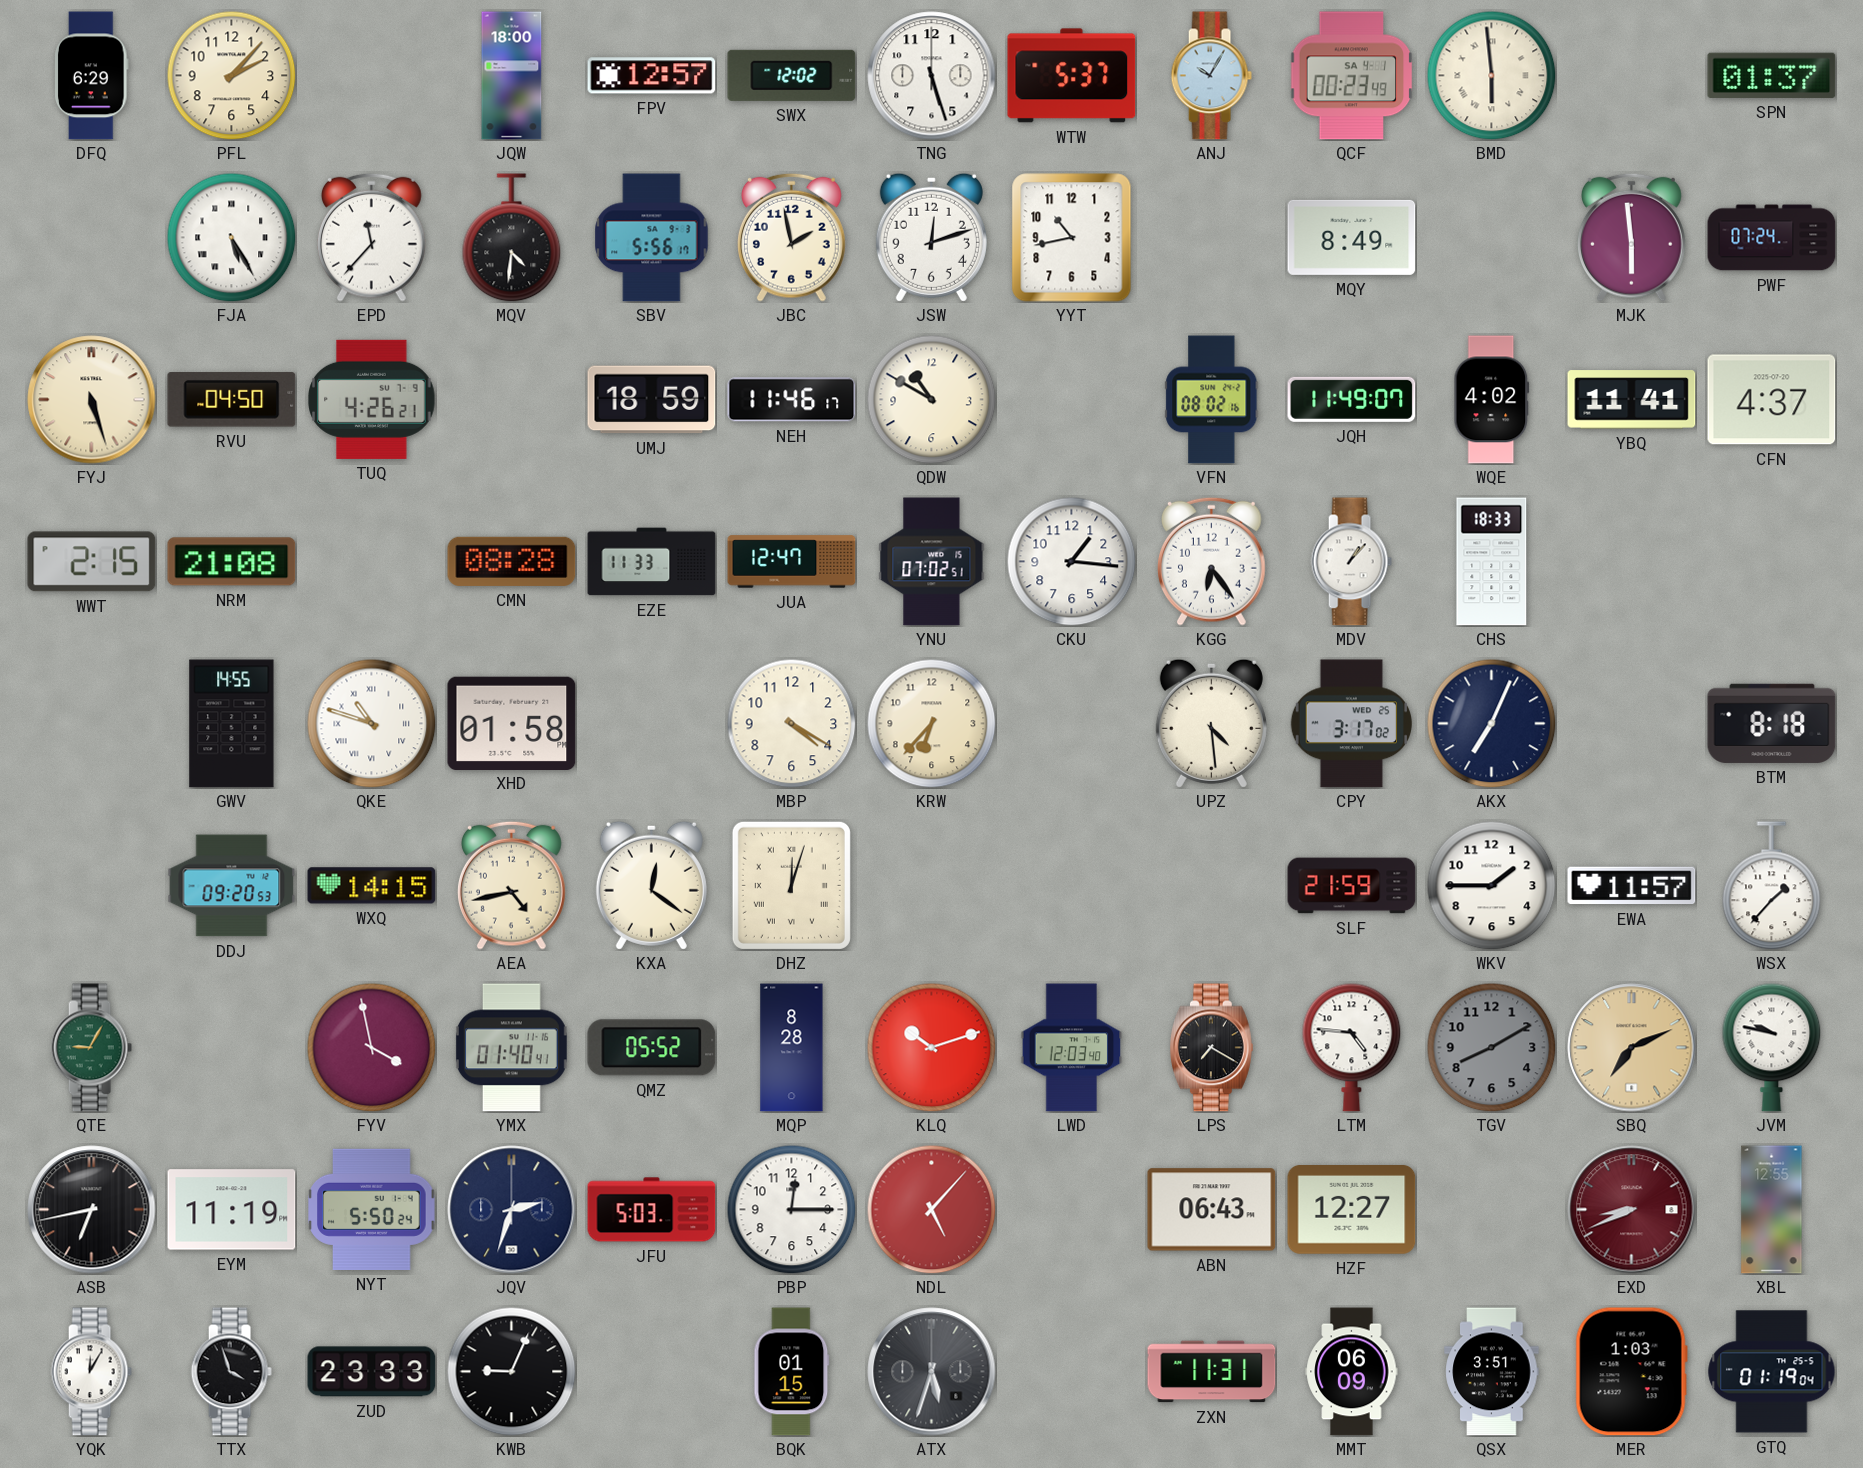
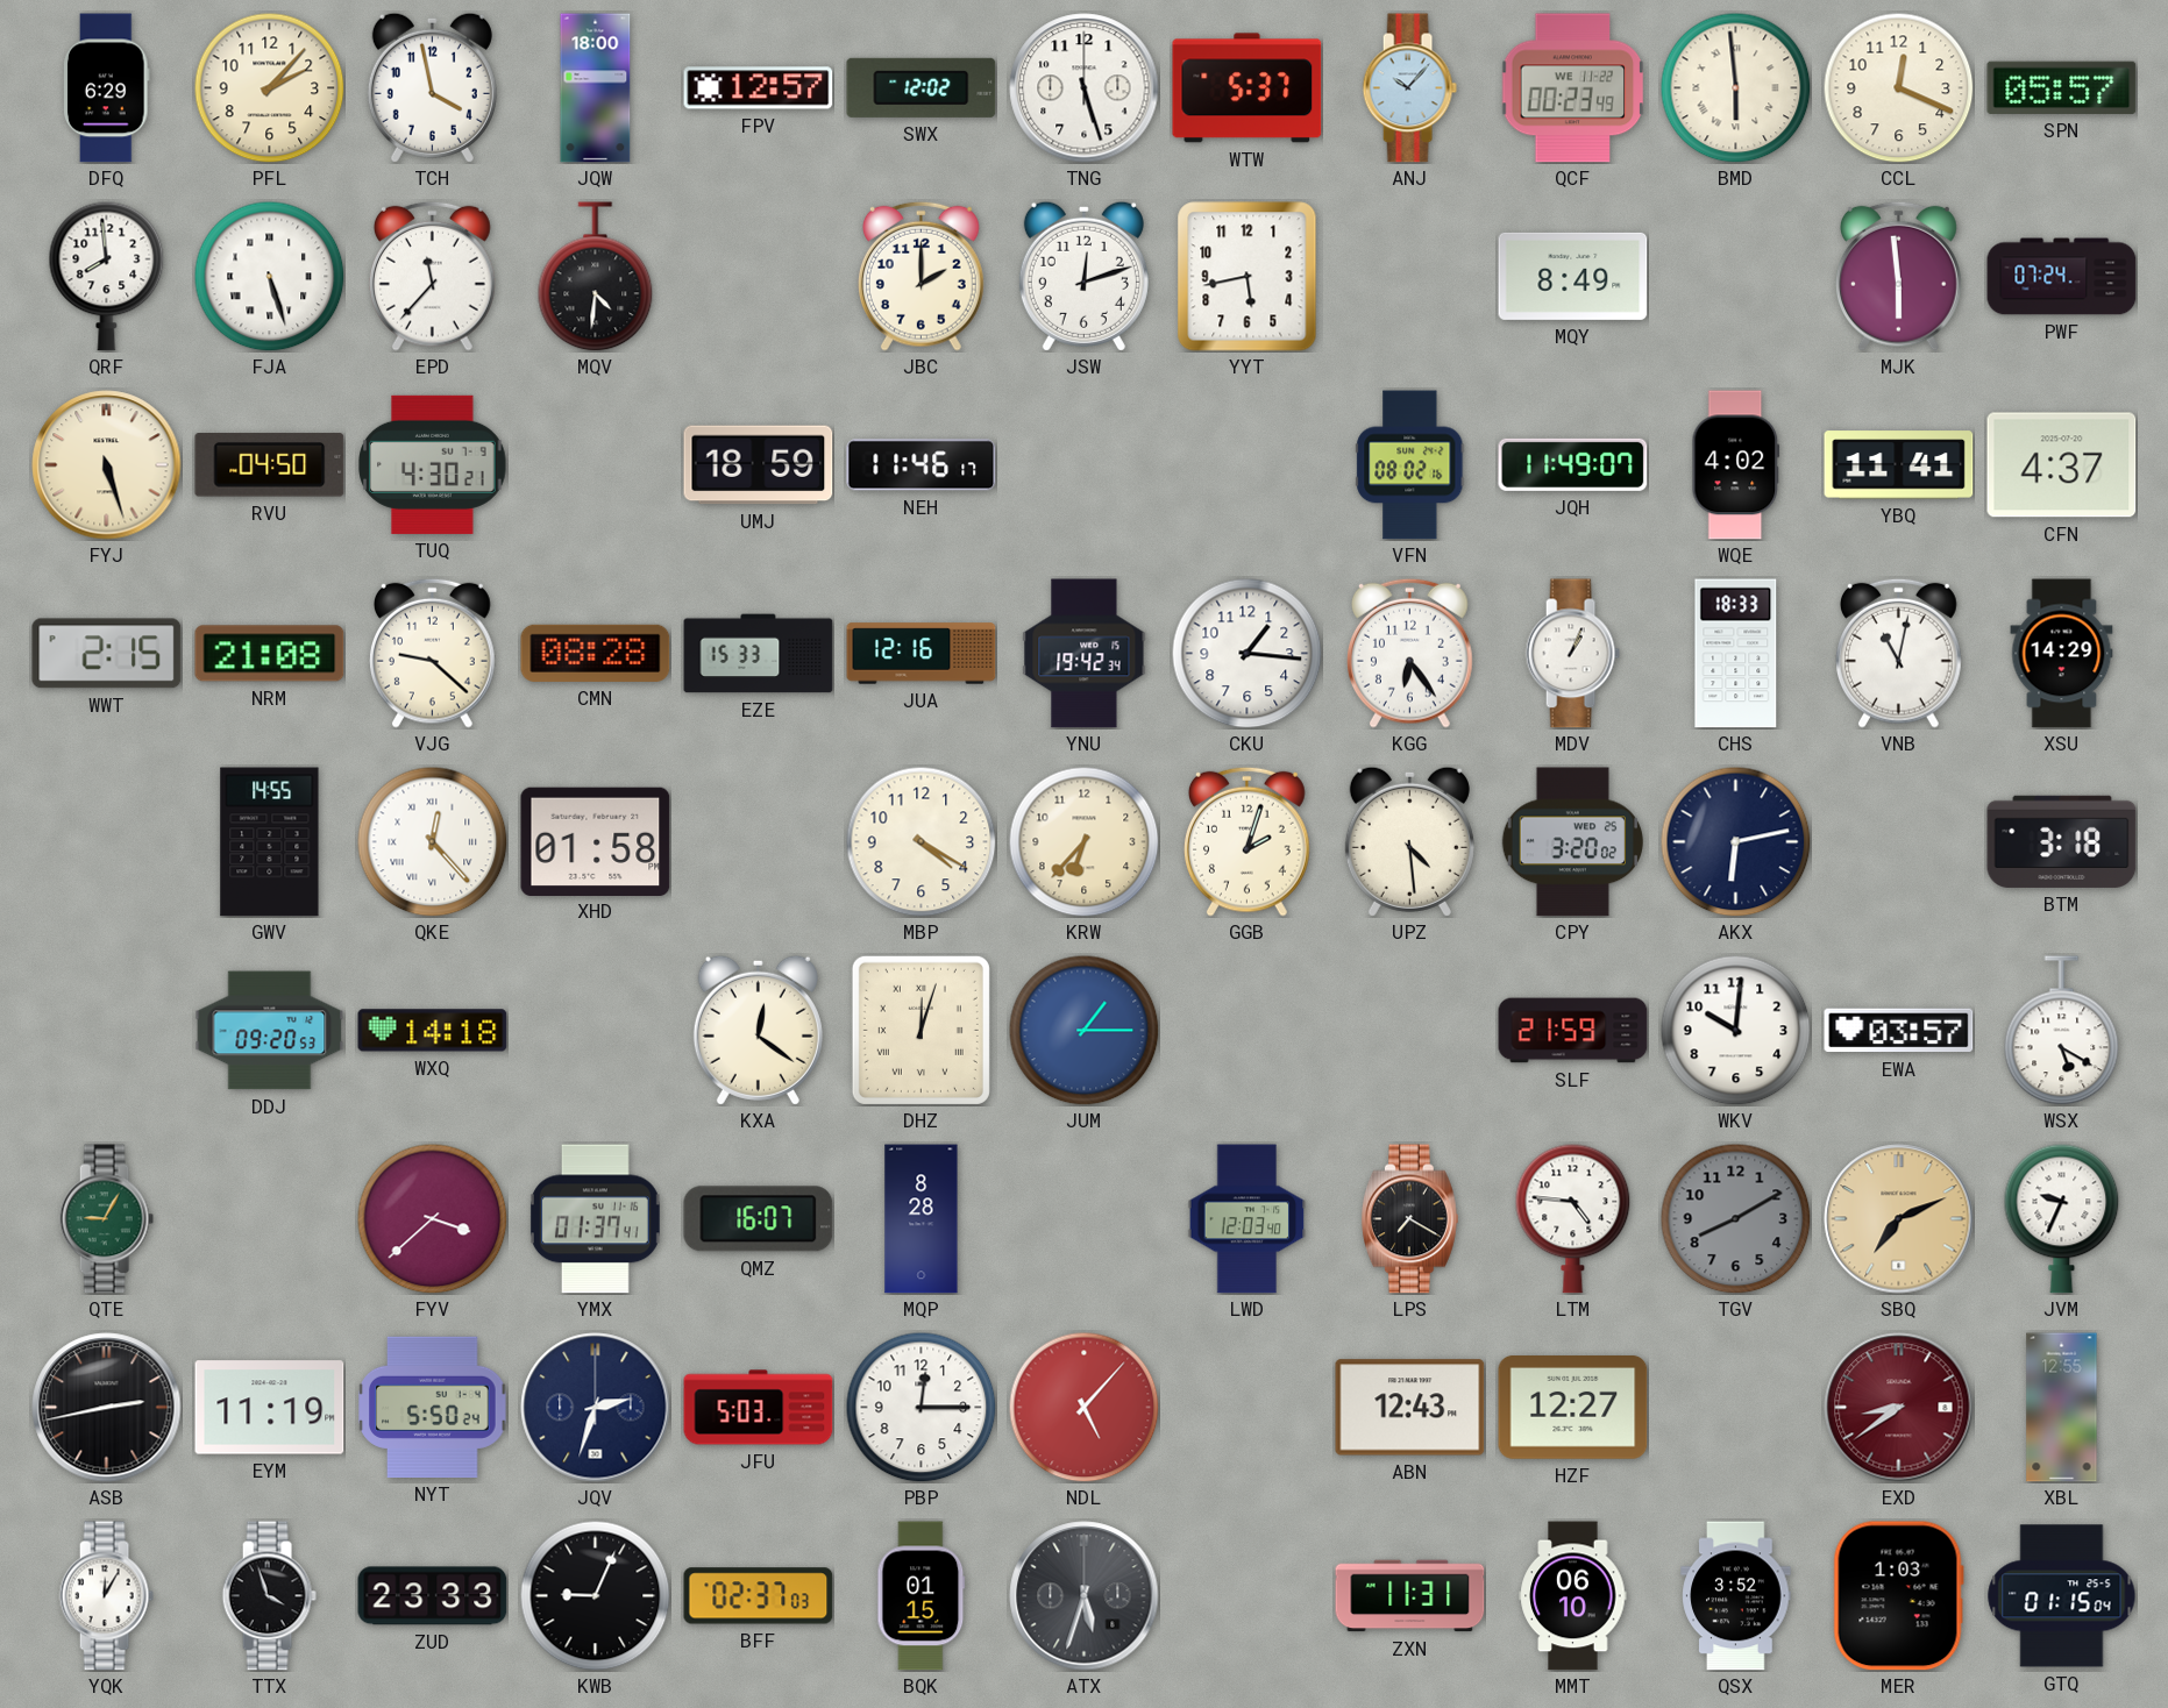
TCH: none -> 3:58
ANJ: 10:05 -> 10:07
QCF date: SA 4-1 -> WE 11-22
CCL: none -> 12:19
SPN: 01:37 -> 05:57
QRF: none -> 7:59
FJA: 5:25 -> 5:27
SBV: 5:56 -> none
JBC: 1:58 -> 2:00
YYT: 10:43 -> 5:43
TUQ: 4:26 -> 4:30
QDW: 10:50 -> none
VJG: none -> 9:22
EZE: 11:33 -> 15:33
JUA: 12:47 -> 12:16
YNU: 07:02 -> 19:42
MDV: 1:07 -> 1:04
VNB: none -> 11:02
XSU: none -> 14:29
QKE: 10:48 -> 12:23
GGB: none -> 2:03
CPY: 3:17 -> 3:20
AKX: 7:04 -> 6:13
BTM: 8:18 -> 3:18
WXQ: 14:15 -> 14:18
AEA: 4:43 -> none
JUM: none -> 1:15
WKV: 1:45 -> 10:01
EWA: 11:57 -> 03:57
WSX: 1:37 -> 5:20
FYV: 3:58 -> 3:38
YMX: 01:40 -> 01:37
QMZ: 05:52 -> 16:07
KLQ: 10:12 -> none
JVM: 9:47 -> 9:34
ASB: 6:43 -> 2:43
ABN: 06:43 -> 12:43
EXD: 8:41 -> 8:39
BFF: none -> 02:37
MMT: 06:09 -> 06:10
QSX: 3:51 -> 3:52
GTQ: 01:19 -> 01:15
